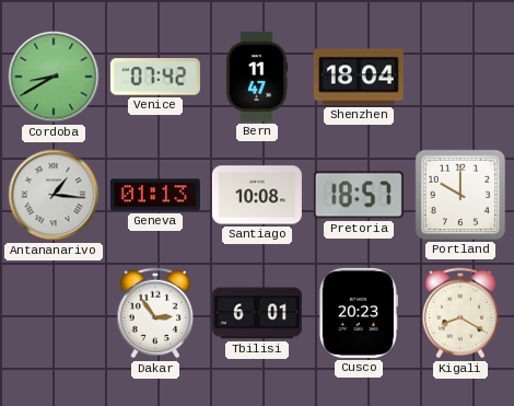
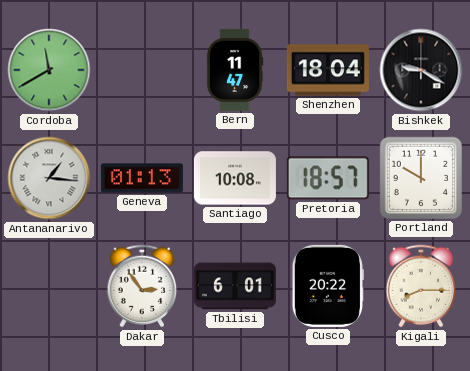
Cordoba: 8:40 -> 11:40
Venice: 07:42 -> none
Bishkek: none -> 9:20
Cusco: 20:23 -> 20:22
Kigali: 8:20 -> 8:15
